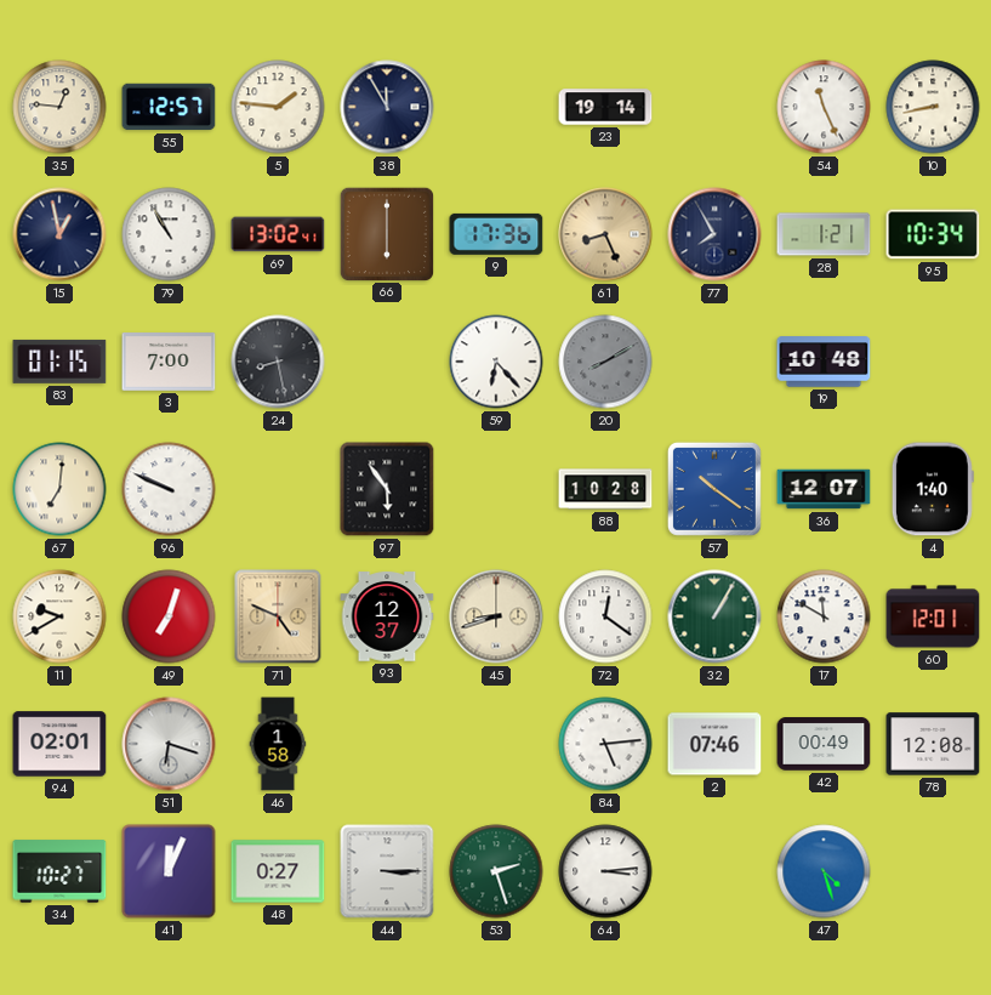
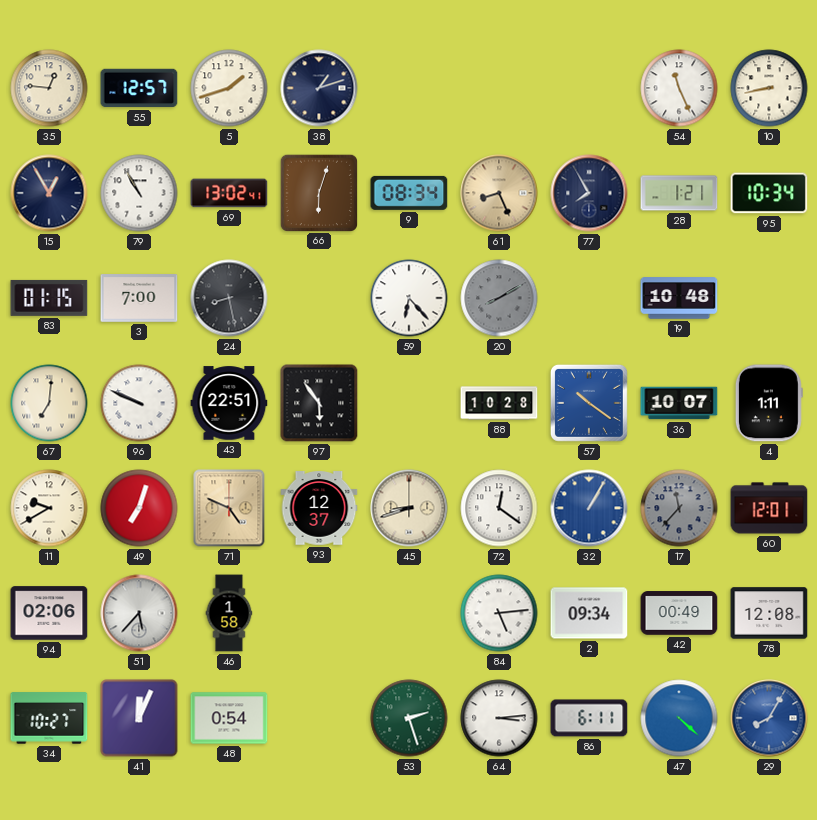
5: 1:46 -> 1:42
38: 11:55 -> 1:12
23: 19:14 -> none
15: 12:58 -> 12:55
66: 6:00 -> 6:03
9: 17:36 -> 08:34
43: none -> 22:51
36: 12:07 -> 10:07
4: 1:40 -> 1:11
32 dial: green -> blue
17: 11:50 -> 11:37
17 dial: white -> grey
94: 02:01 -> 02:06
51: 6:18 -> 5:37
2: 07:46 -> 09:34
48: 0:27 -> 0:54
44: 3:15 -> none
86: none -> 6:11
47: 4:27 -> 4:22
29: none -> 8:05
